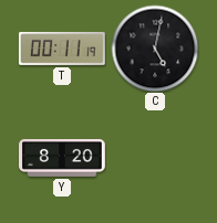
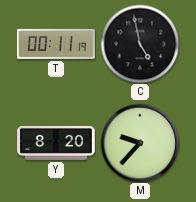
C: 5:02 -> 4:58
M: none -> 9:37
